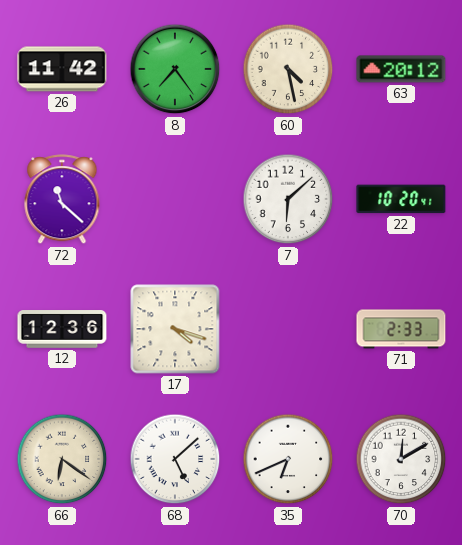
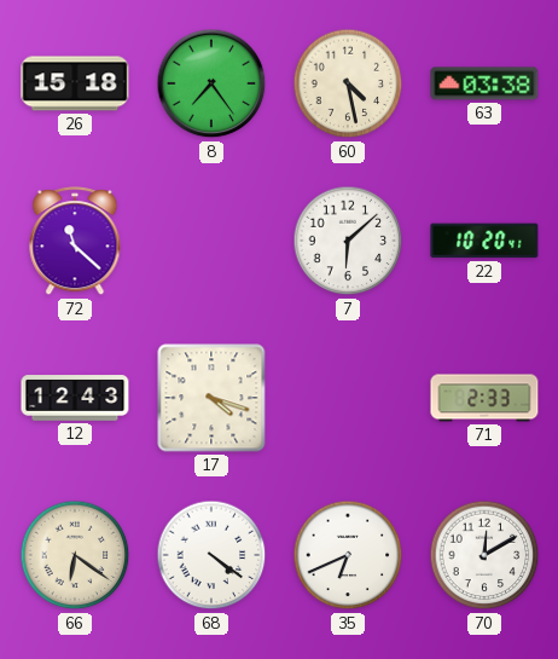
26: 11:42 -> 15:18
63: 20:12 -> 03:38
12: 12:36 -> 12:43
68: 5:08 -> 4:21
